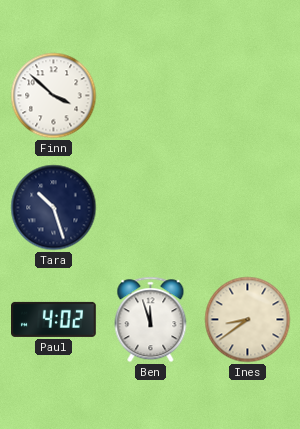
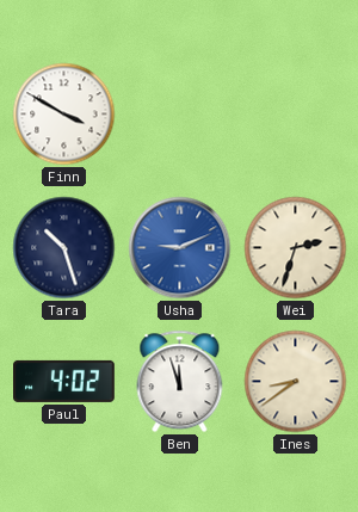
Finn: 3:52 -> 3:50
Usha: none -> 9:11
Wei: none -> 2:33
